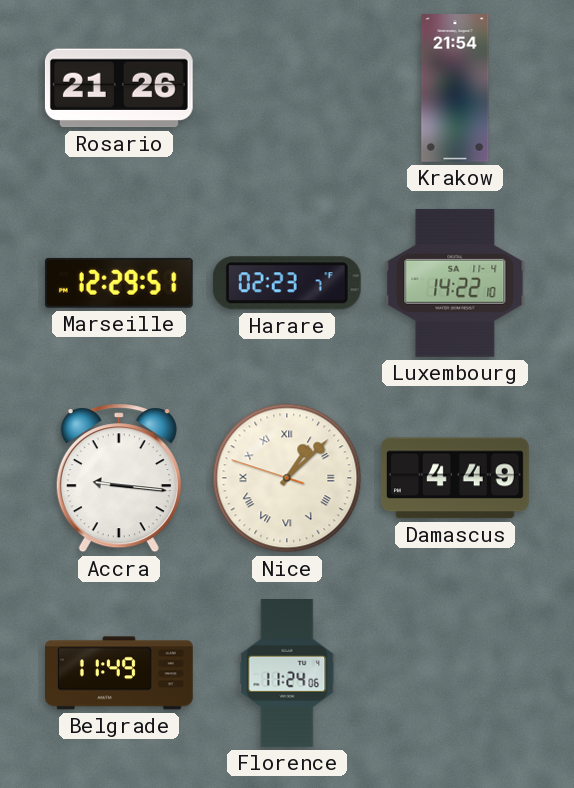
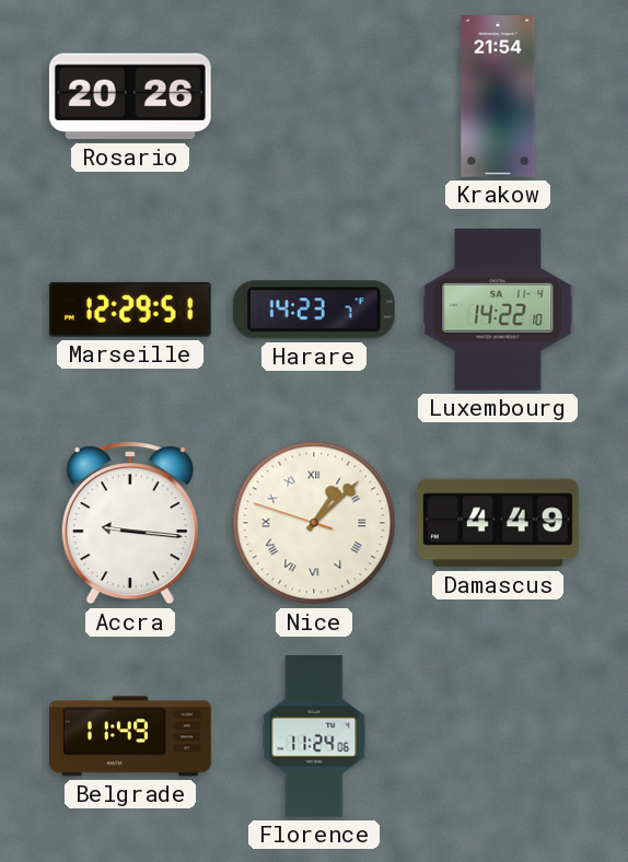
Rosario: 21:26 -> 20:26
Harare: 02:23 -> 14:23
